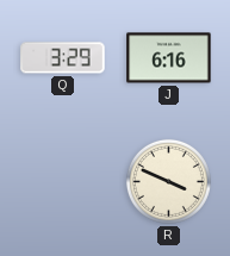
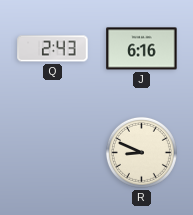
Q: 3:29 -> 2:43
R: 3:49 -> 8:49
